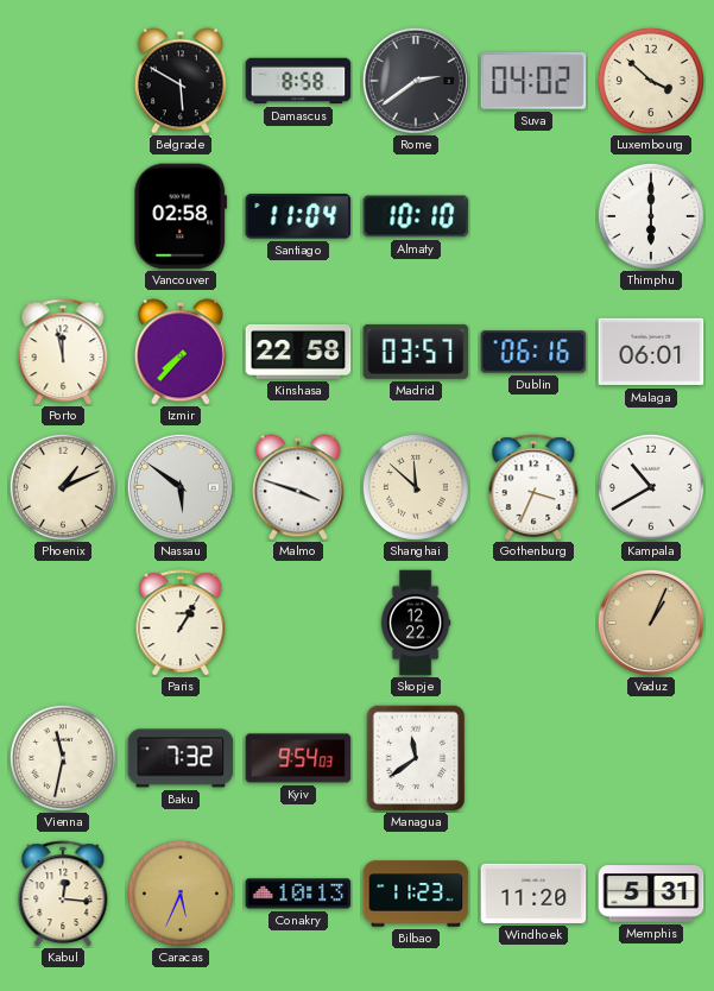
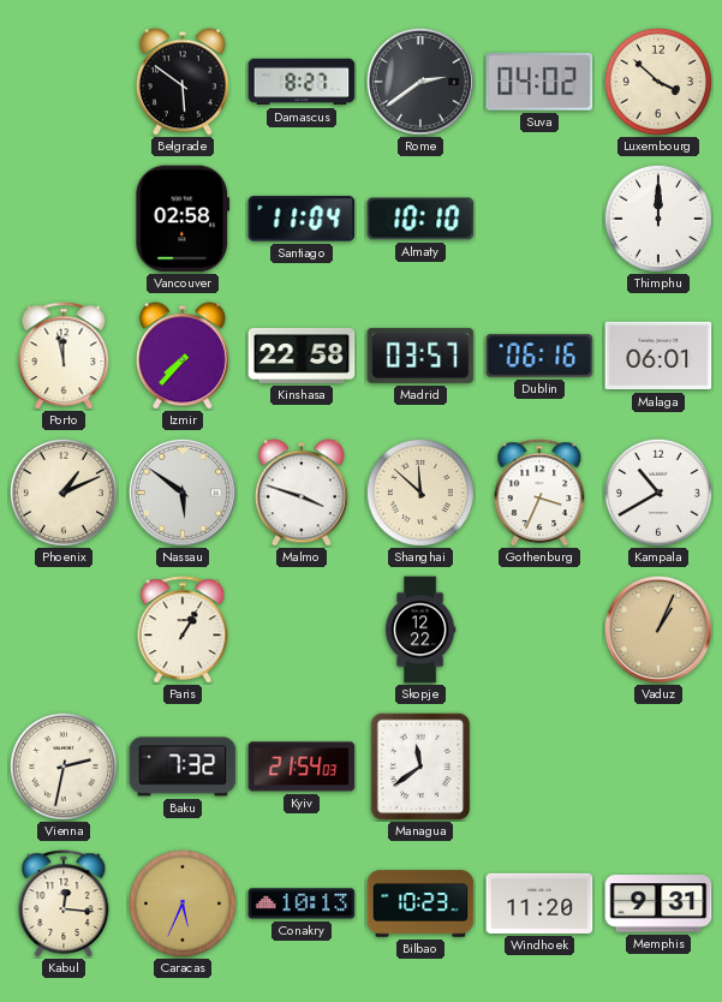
Belgrade: 5:50 -> 5:51
Damascus: 8:58 -> 8:27
Thimphu: 6:00 -> 12:00
Vienna: 11:32 -> 2:32
Kyiv: 9:54 -> 21:54
Bilbao: 11:23 -> 10:23
Memphis: 5:31 -> 9:31
